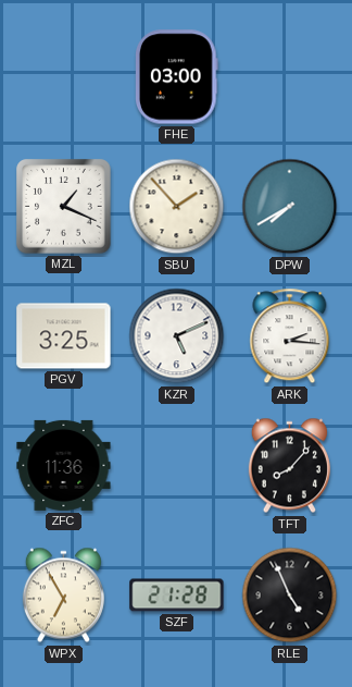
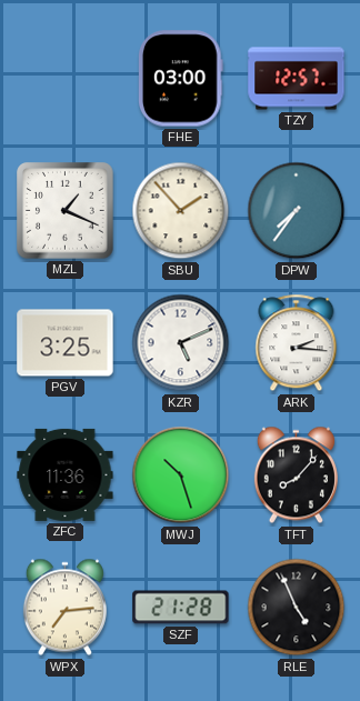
TZY: none -> 12:57
DPW: 7:40 -> 7:36
MWJ: none -> 10:27
WPX: 6:55 -> 7:14
